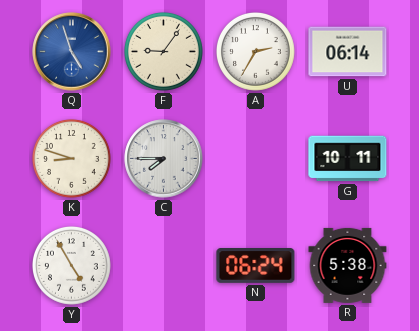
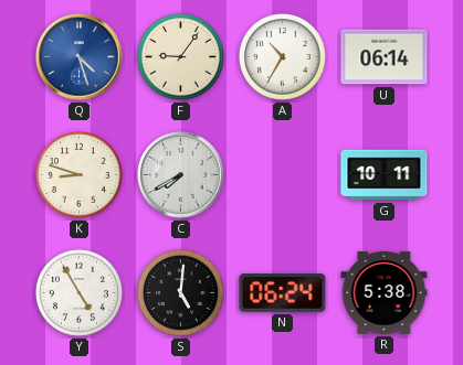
Q: 4:57 -> 4:27
A: 2:35 -> 10:35
C: 7:45 -> 7:40
S: none -> 5:01
